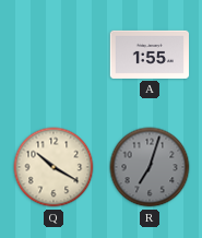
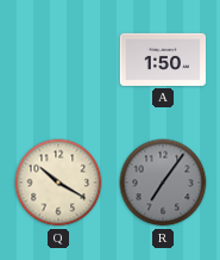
A: 1:55 -> 1:50
R: 7:03 -> 7:06
